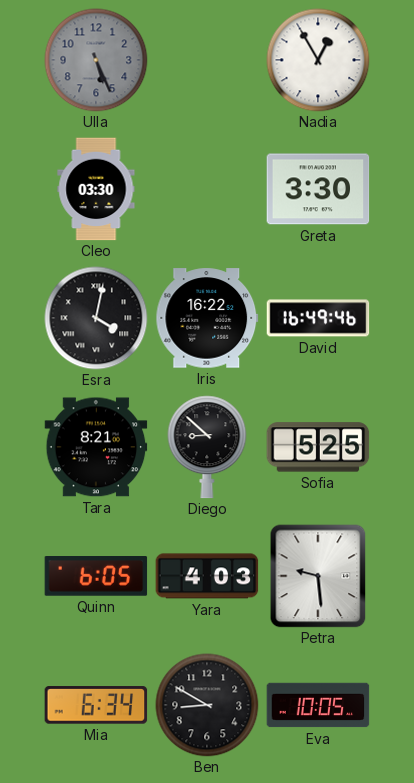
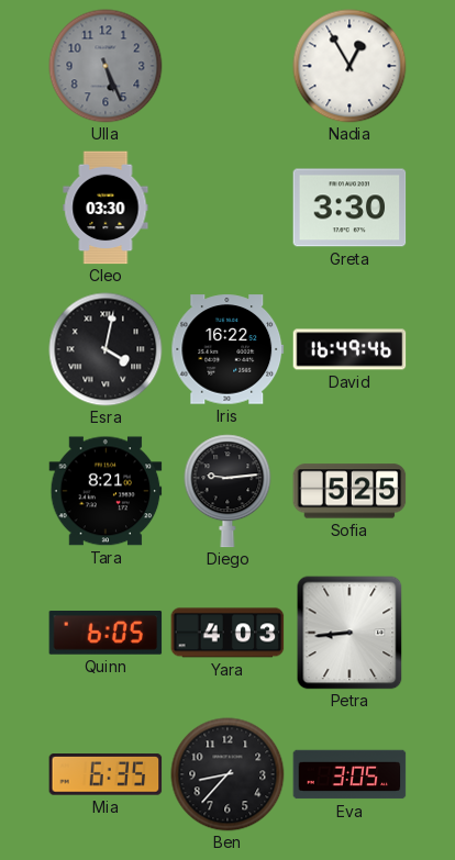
Diego: 8:52 -> 9:14
Petra: 9:29 -> 8:44
Mia: 6:34 -> 6:35
Ben: 8:50 -> 8:37
Eva: 10:05 -> 3:05
